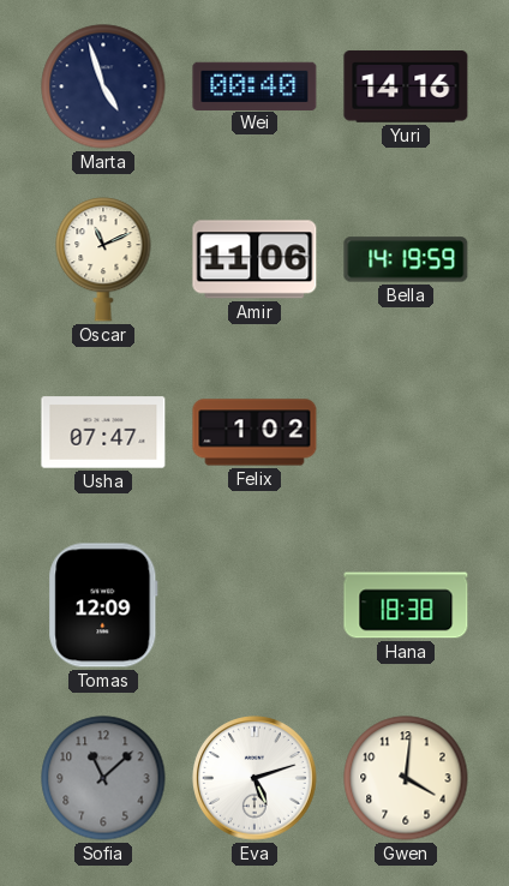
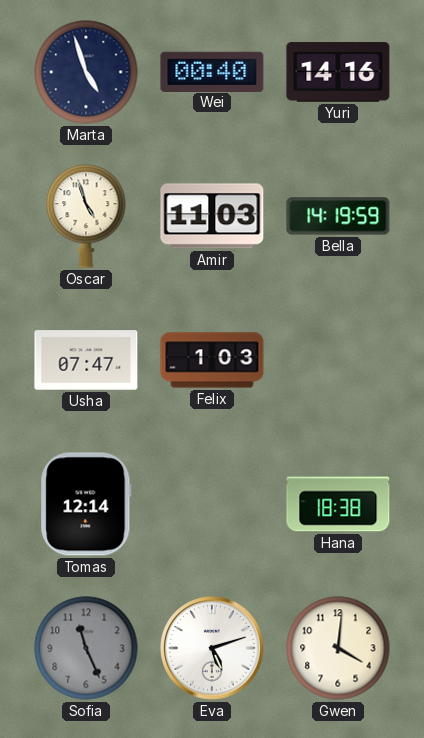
Oscar: 11:11 -> 4:57
Amir: 11:06 -> 11:03
Felix: 1:02 -> 1:03
Tomas: 12:09 -> 12:14
Sofia: 11:08 -> 11:26
